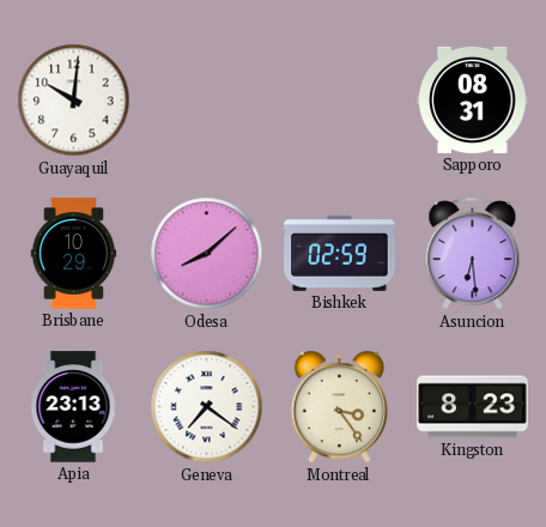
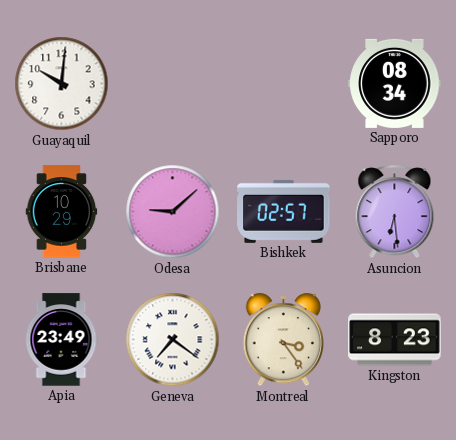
Sapporo: 08:31 -> 08:34
Odesa: 8:08 -> 9:08
Bishkek: 02:59 -> 02:57
Apia: 23:13 -> 23:49
